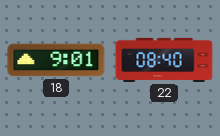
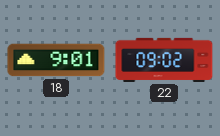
22: 08:40 -> 09:02
